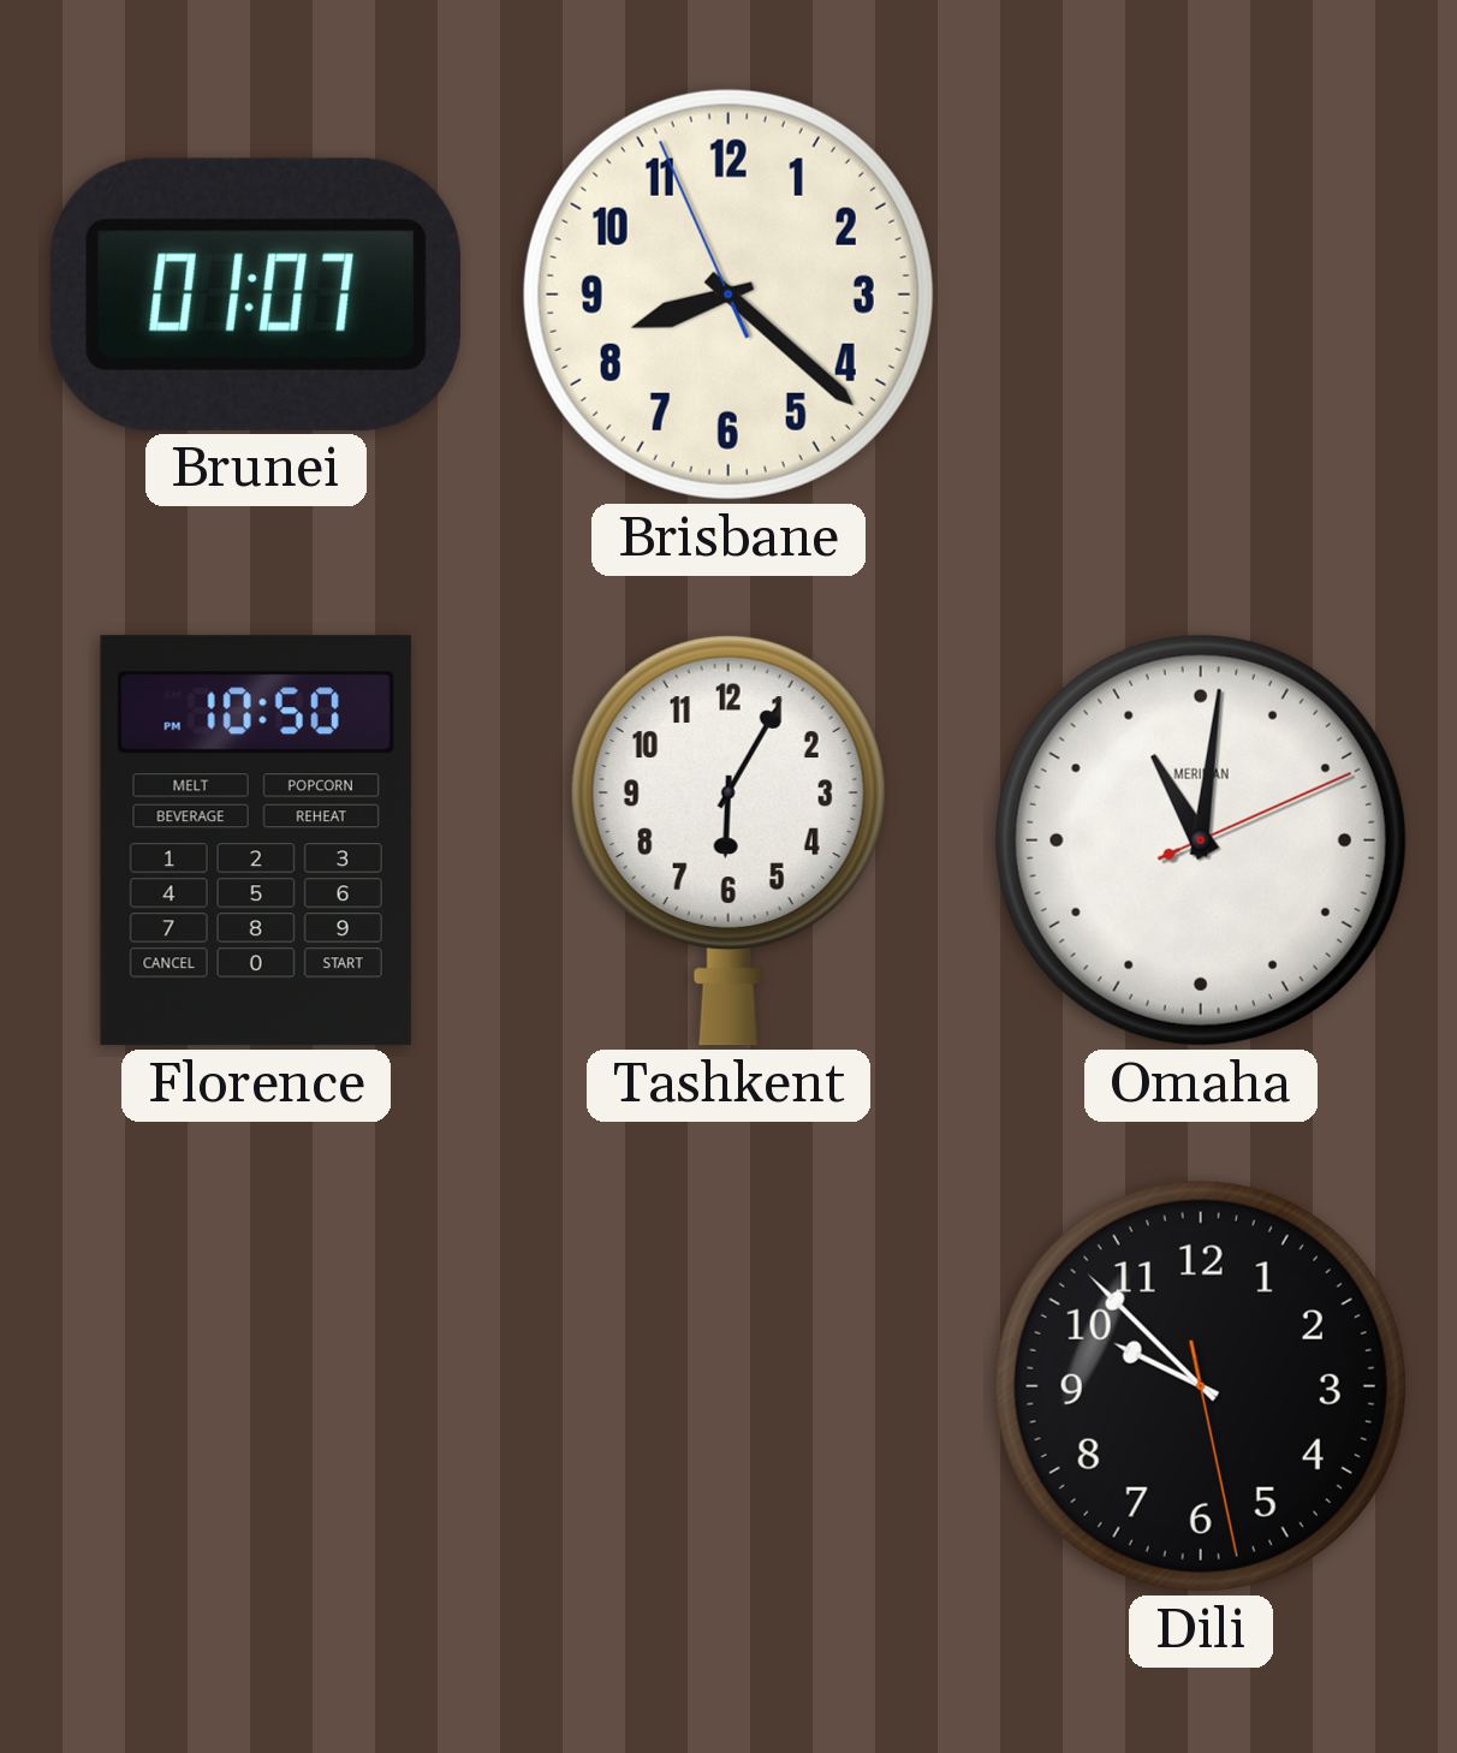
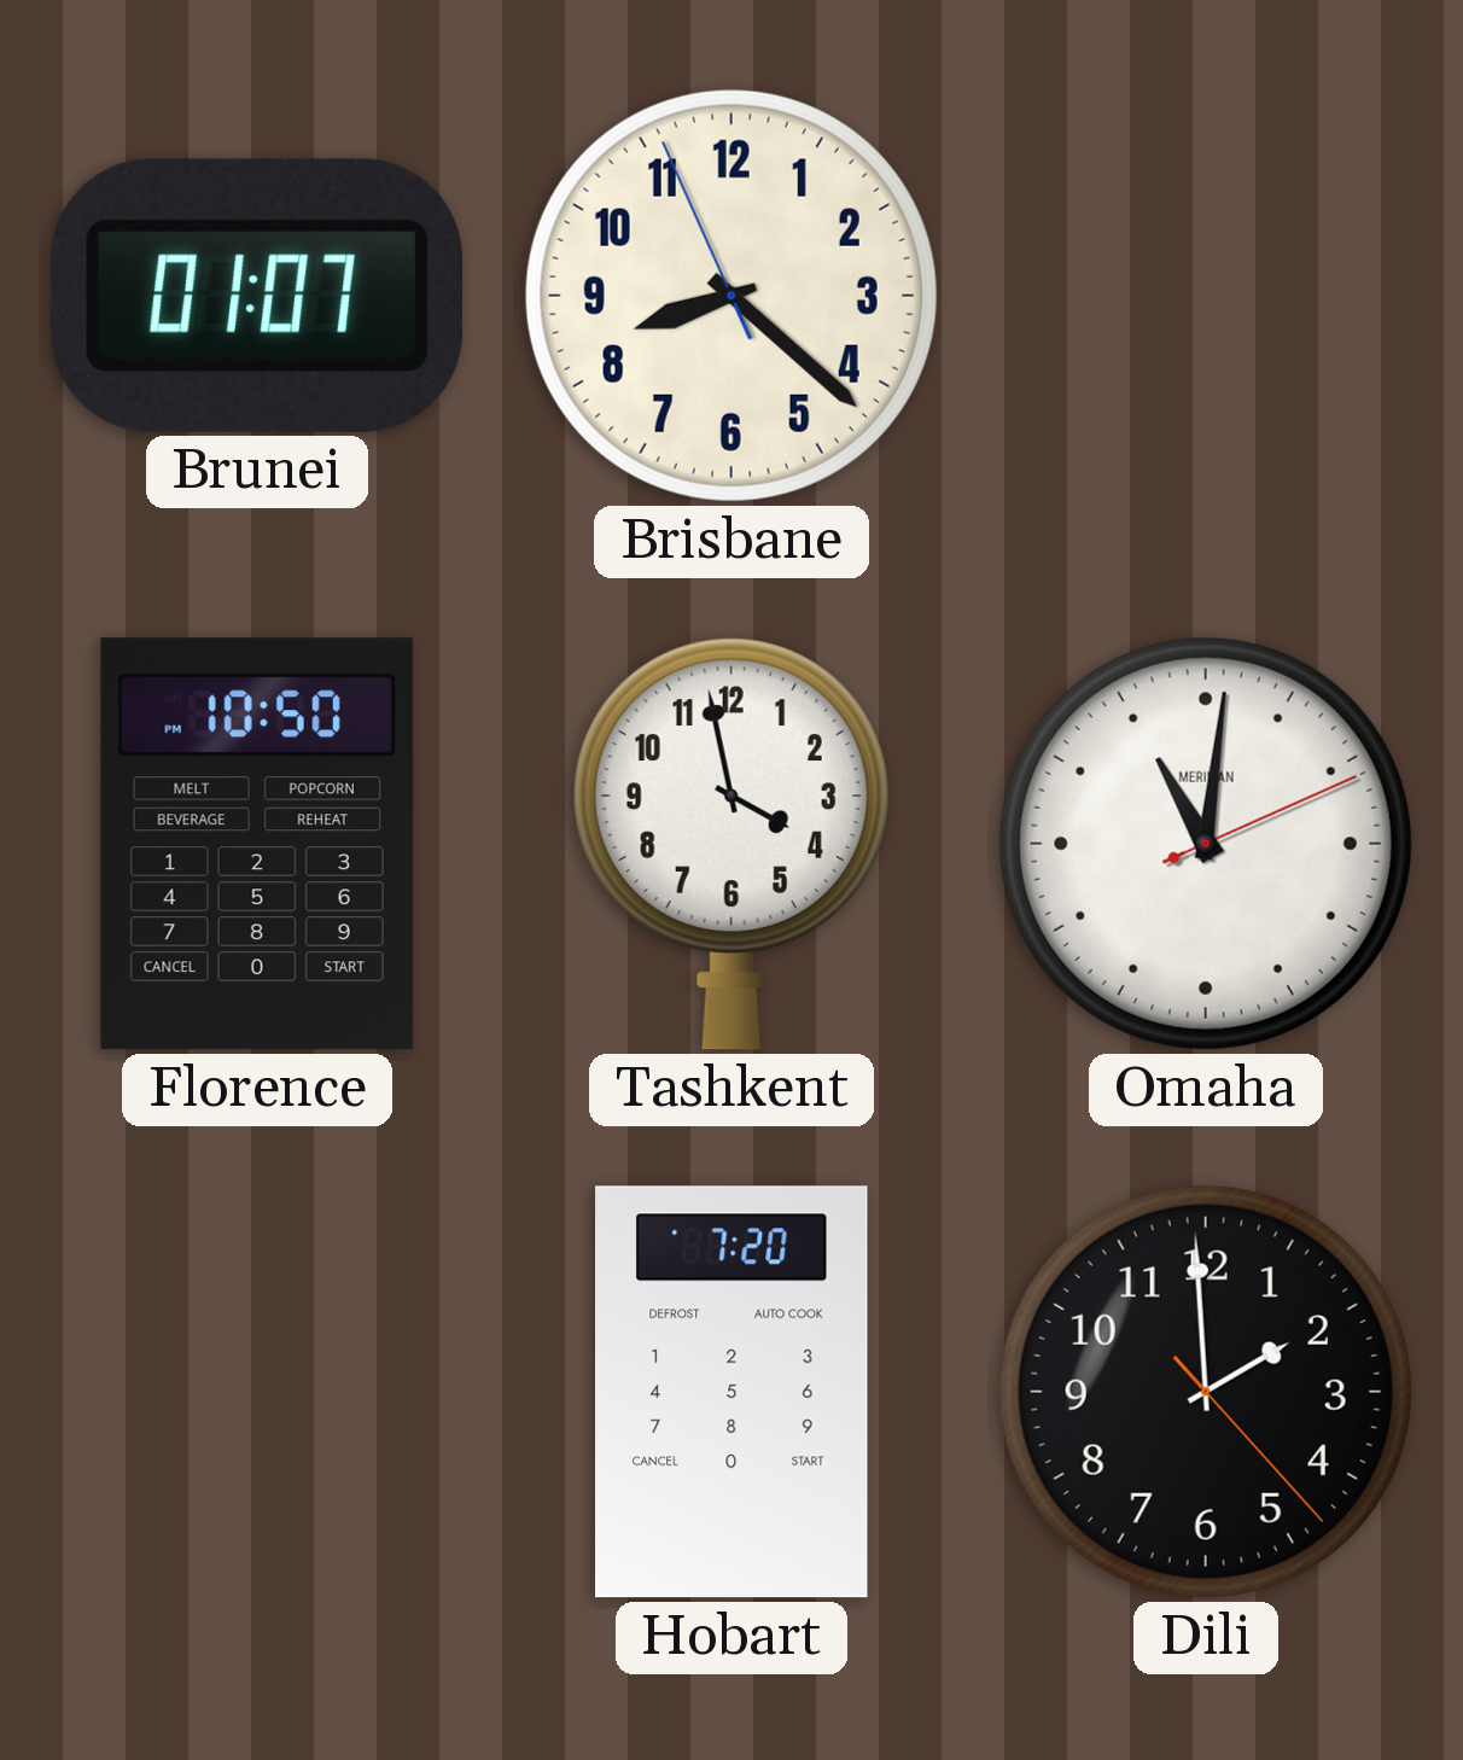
Tashkent: 6:05 -> 3:58
Hobart: none -> 7:20
Dili: 9:52 -> 1:59
